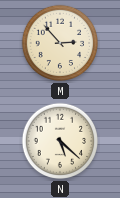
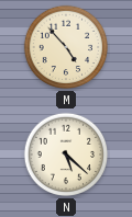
M: 2:53 -> 4:53
